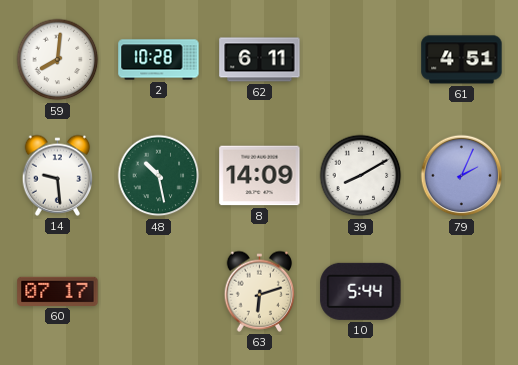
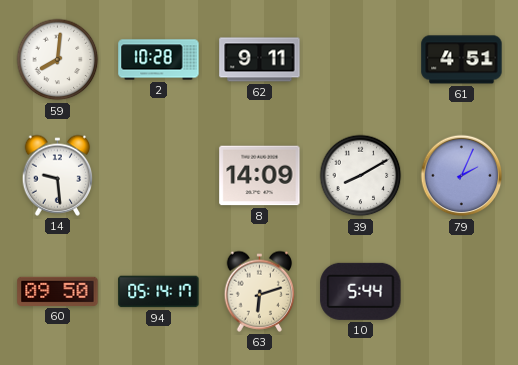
62: 6:11 -> 9:11
48: 10:28 -> none
60: 07:17 -> 09:50
94: none -> 05:14
